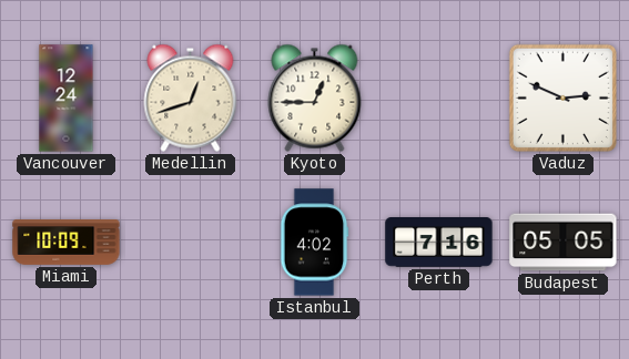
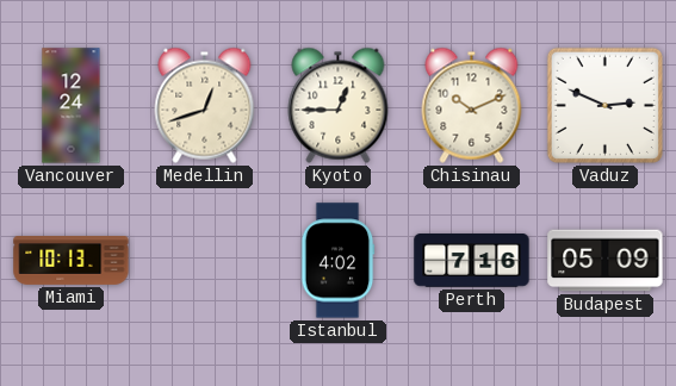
Chisinau: none -> 10:11
Miami: 10:09 -> 10:13
Budapest: 05:05 -> 05:09
